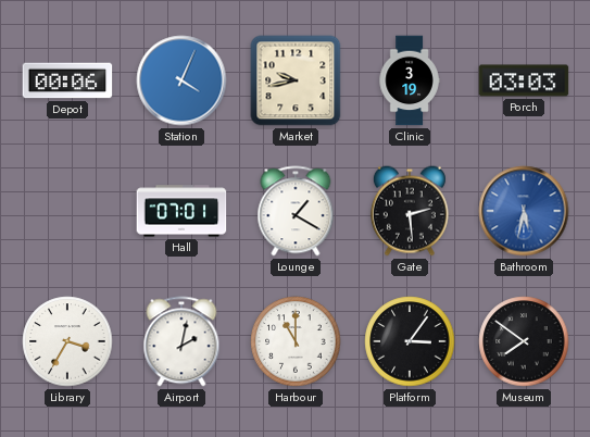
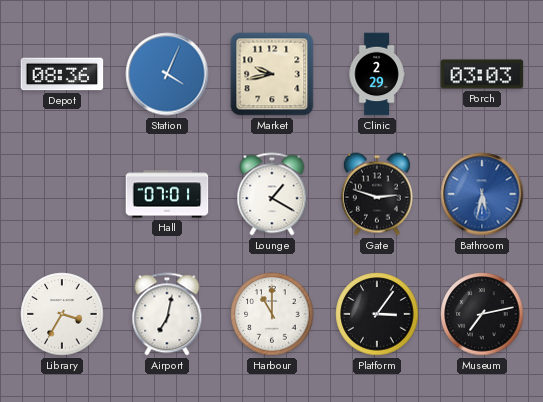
Depot: 00:06 -> 08:36
Clinic: 3:19 -> 2:29
Gate: 2:29 -> 2:48
Airport: 2:02 -> 7:02
Museum: 7:51 -> 7:13
